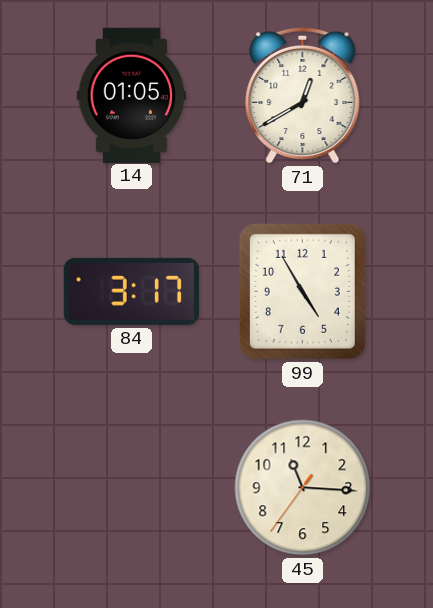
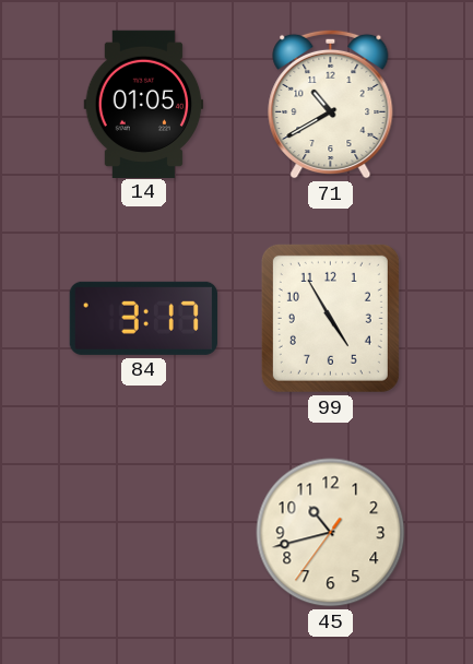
71: 12:40 -> 10:40
45: 11:15 -> 10:42
